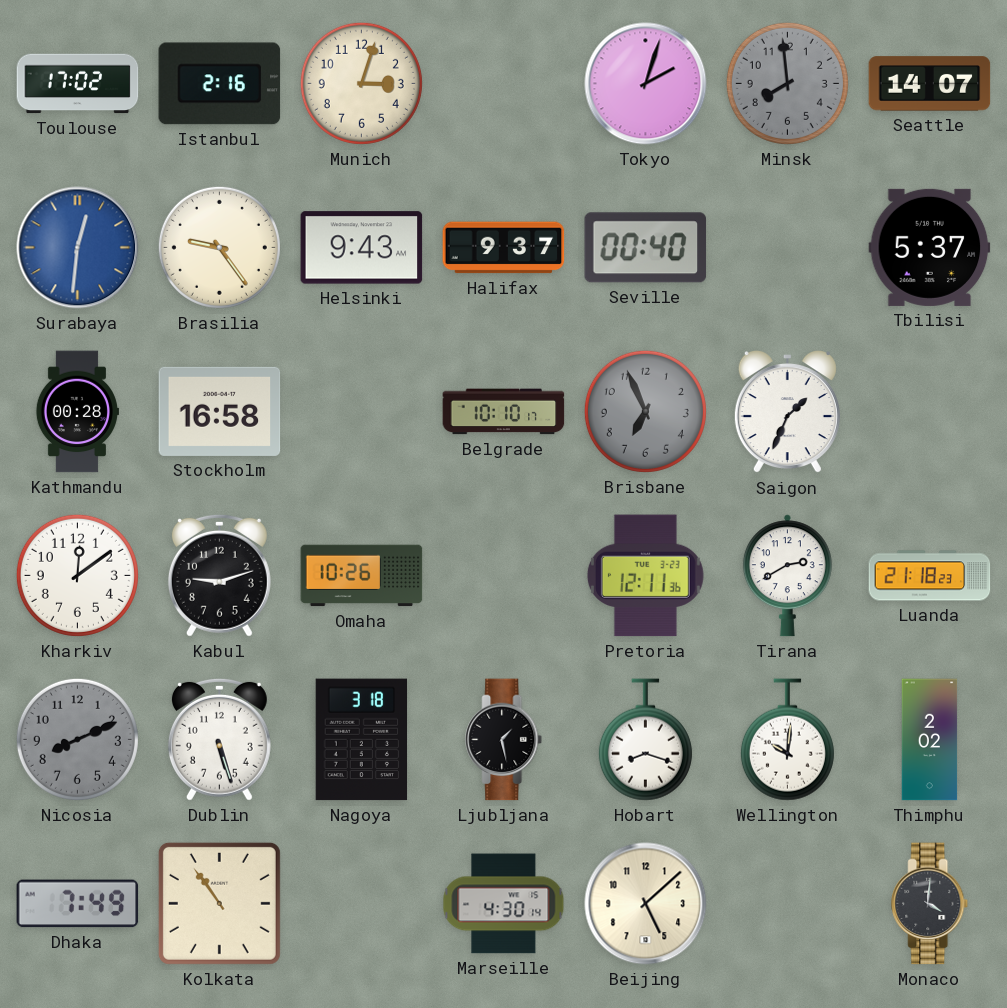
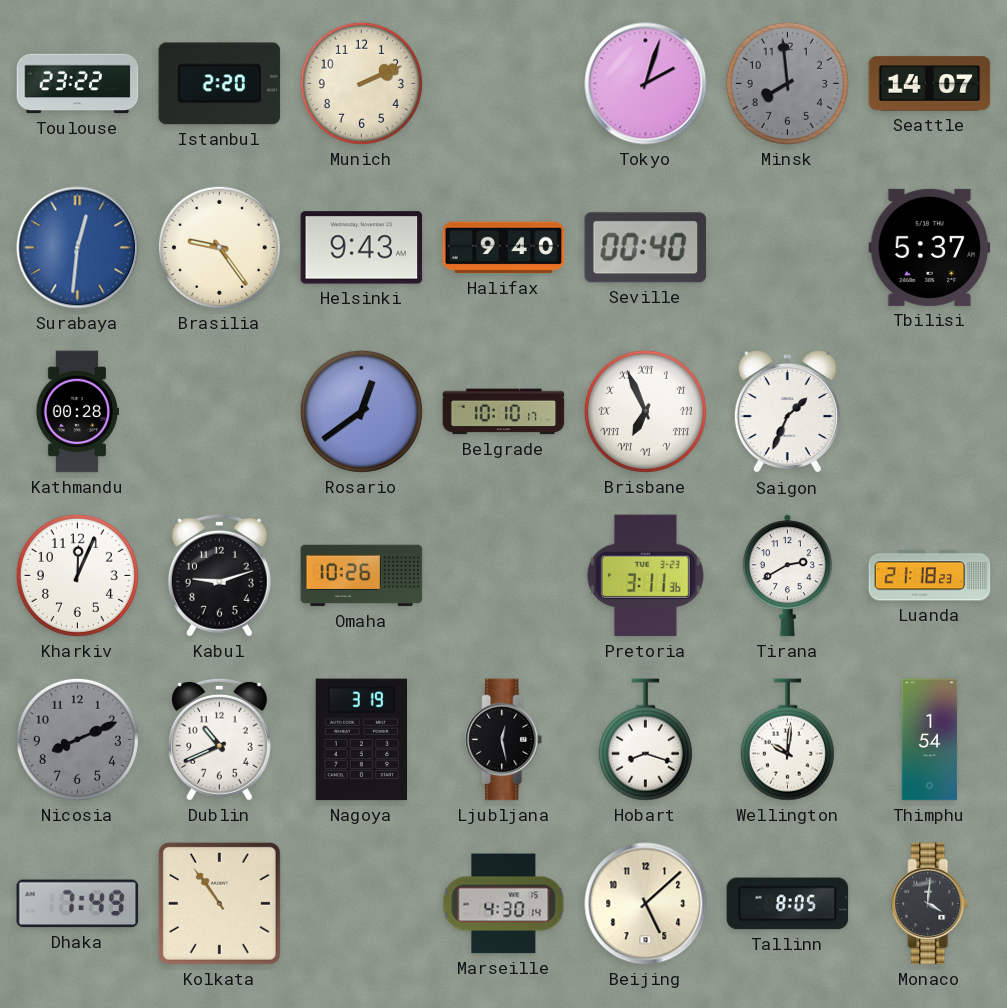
Toulouse: 17:02 -> 23:22
Istanbul: 2:16 -> 2:20
Munich: 3:03 -> 2:11
Halifax: 9:37 -> 9:40
Stockholm: 16:58 -> none
Rosario: none -> 12:39
Brisbane dial: grey -> white
Brisbane numerals: Arabic -> Roman
Kharkiv: 12:09 -> 12:04
Pretoria: 12:11 -> 3:11
Dublin: 5:27 -> 10:41
Nagoya: 3:18 -> 3:19
Ljubljana: 1:28 -> 12:28
Thimphu: 2:02 -> 1:54
Tallinn: none -> 8:05
